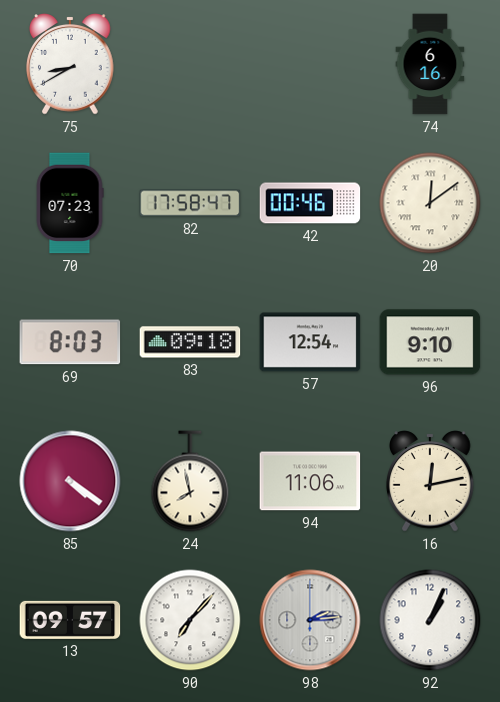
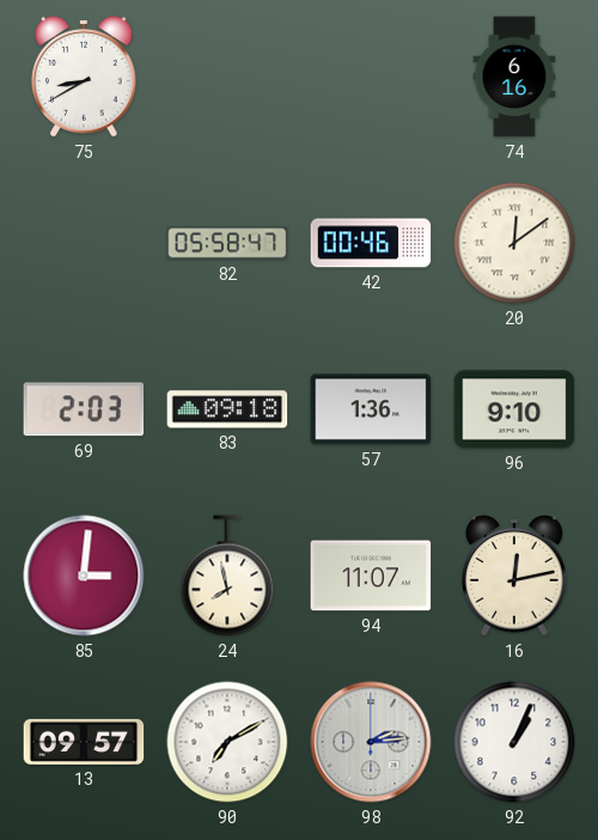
70: 07:23 -> none
82: 17:58 -> 05:58
69: 8:03 -> 2:03
57: 12:54 -> 1:36
85: 4:21 -> 3:01
94: 11:06 -> 11:07
90: 7:07 -> 7:10
